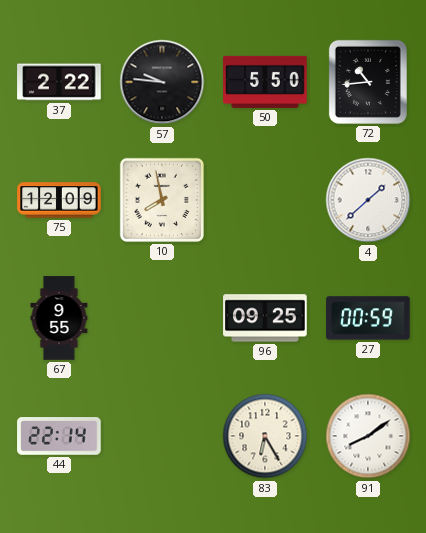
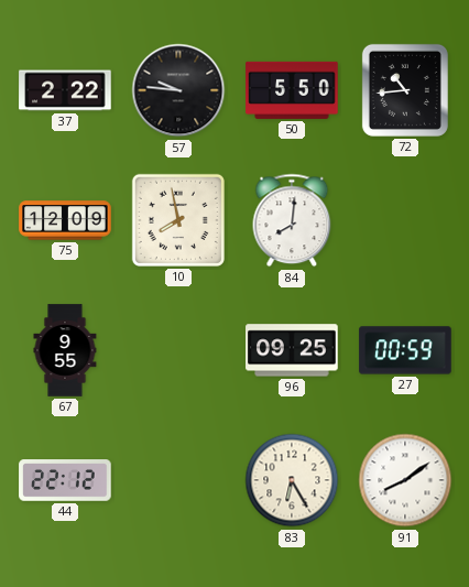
84: none -> 8:01
4: 1:38 -> none
44: 22:14 -> 22:12
